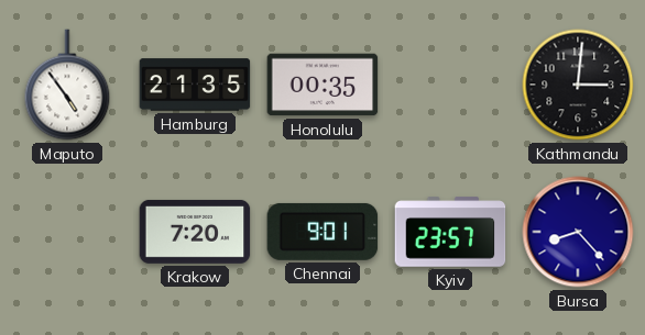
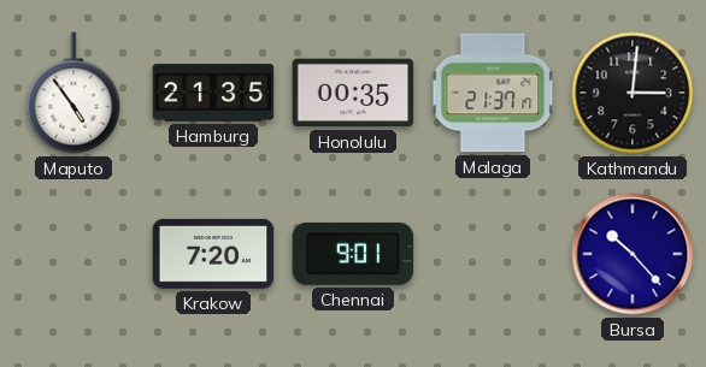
Malaga: none -> 21:37
Kyiv: 23:57 -> none
Bursa: 8:23 -> 10:23
